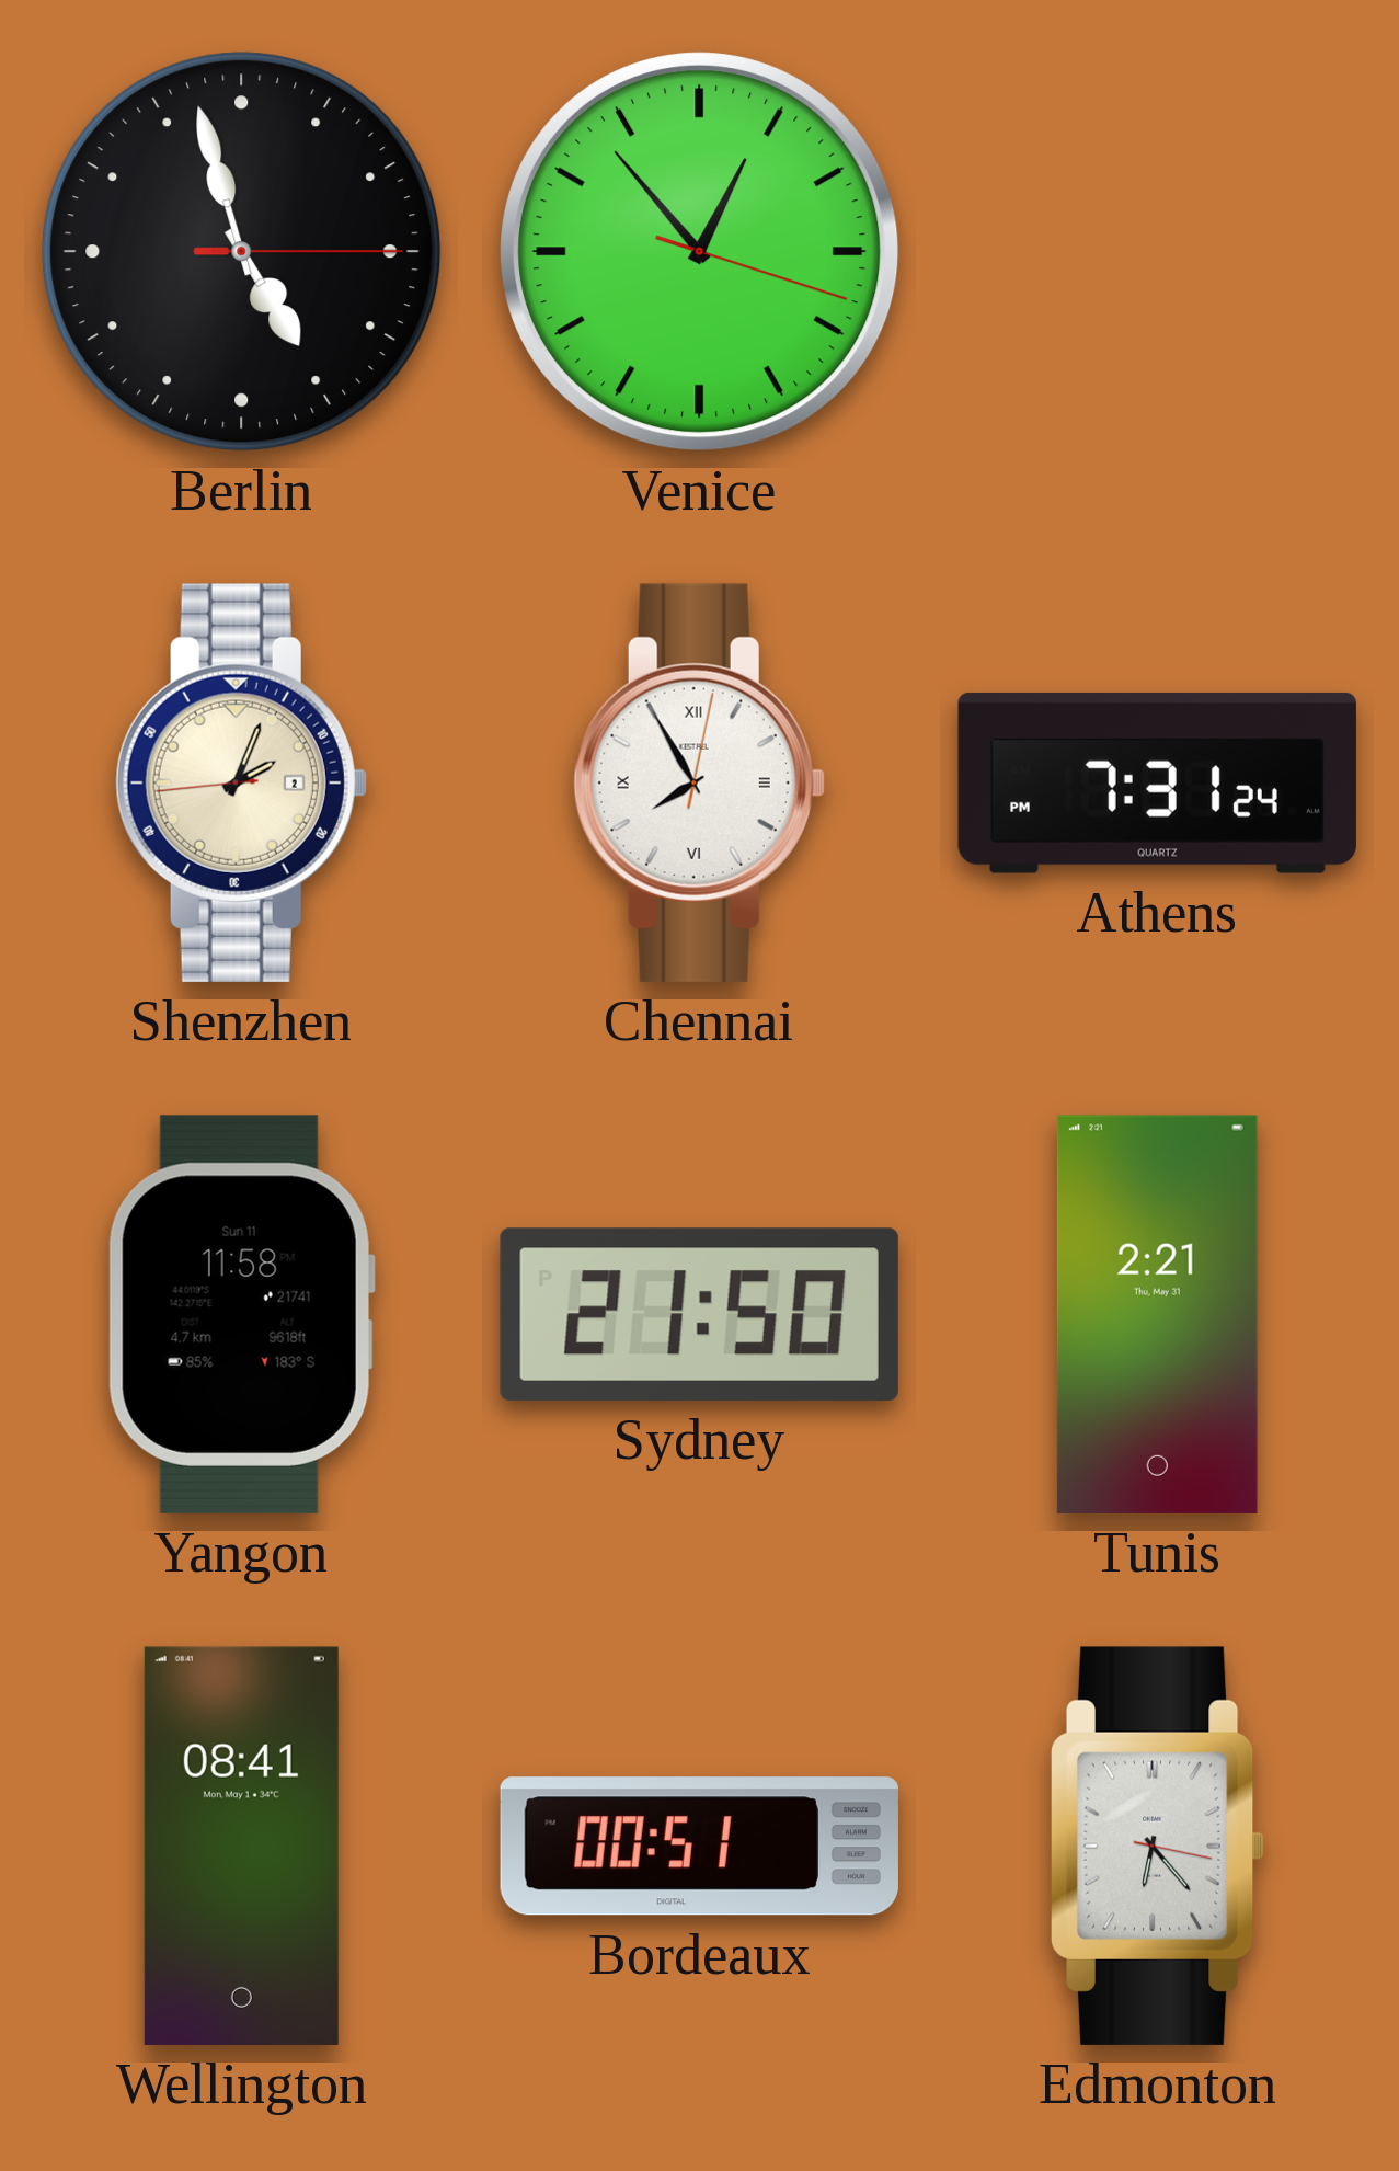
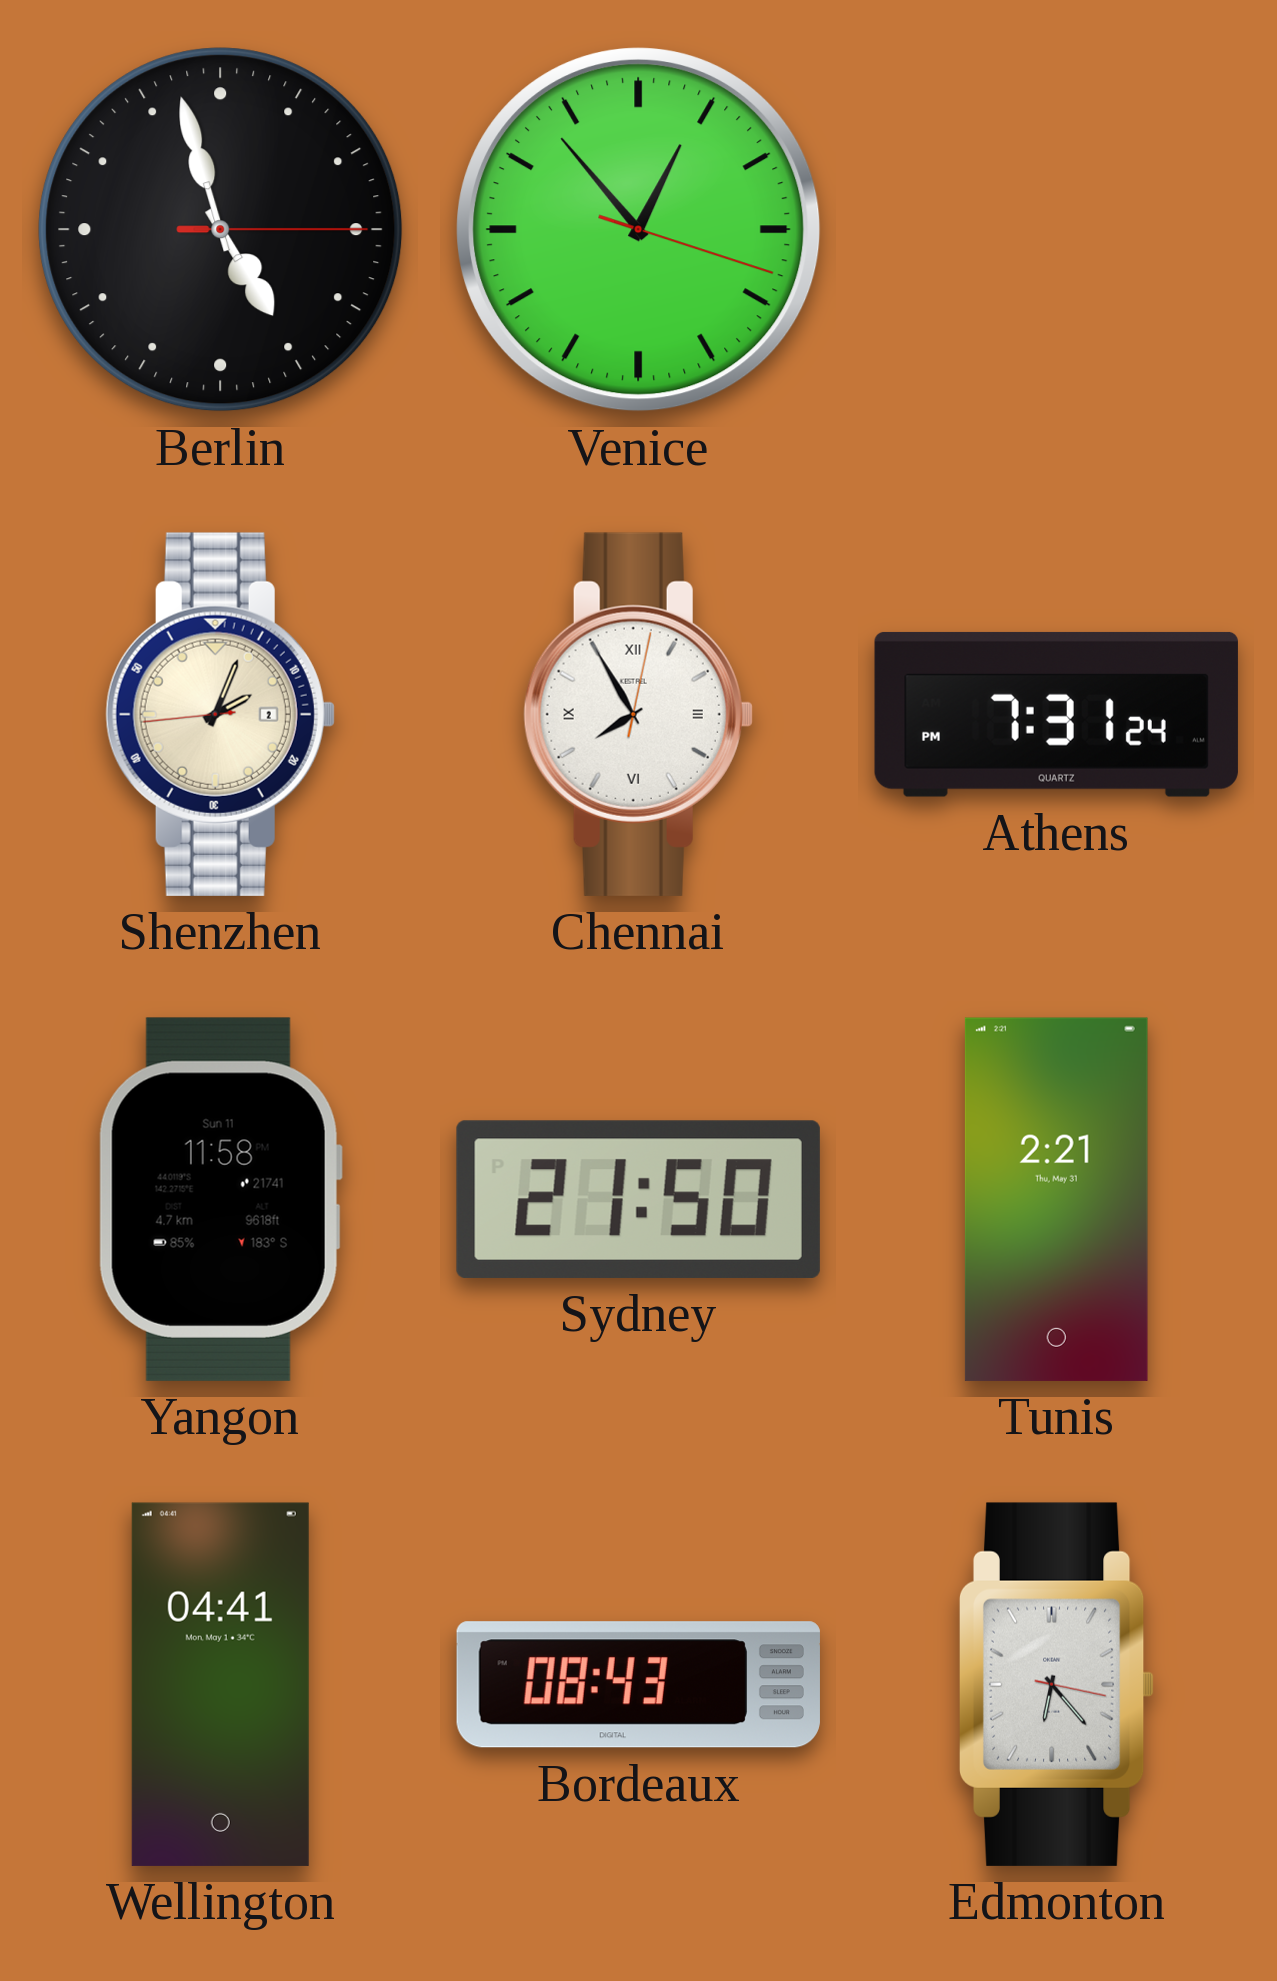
Wellington: 08:41 -> 04:41
Bordeaux: 00:51 -> 08:43
